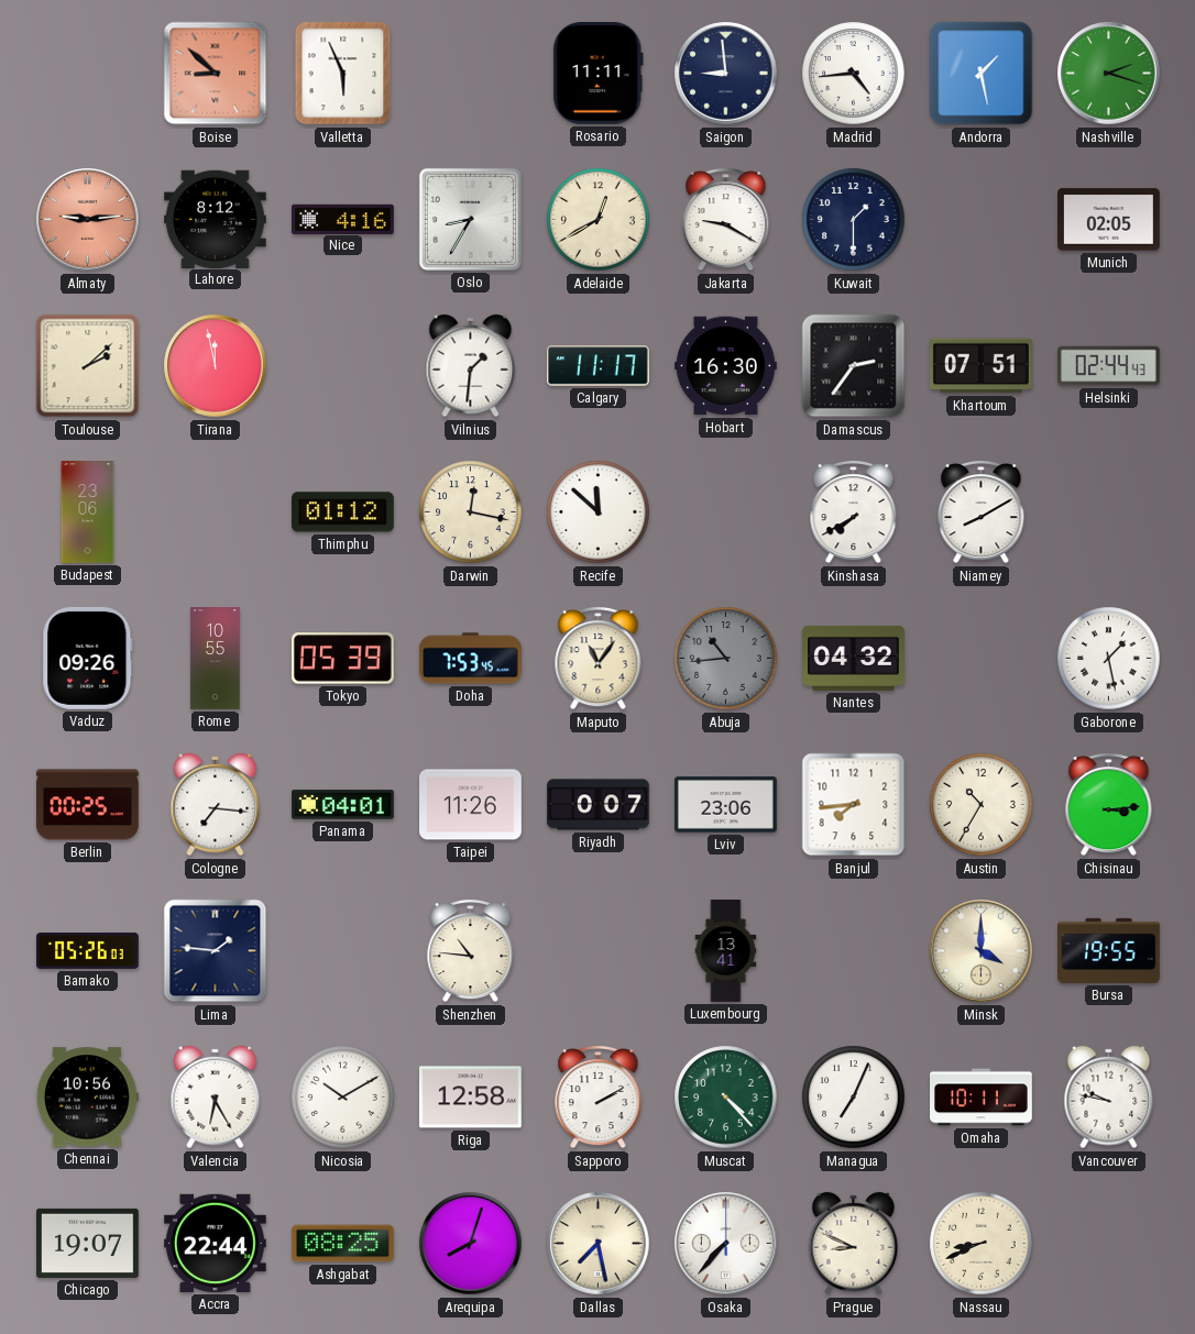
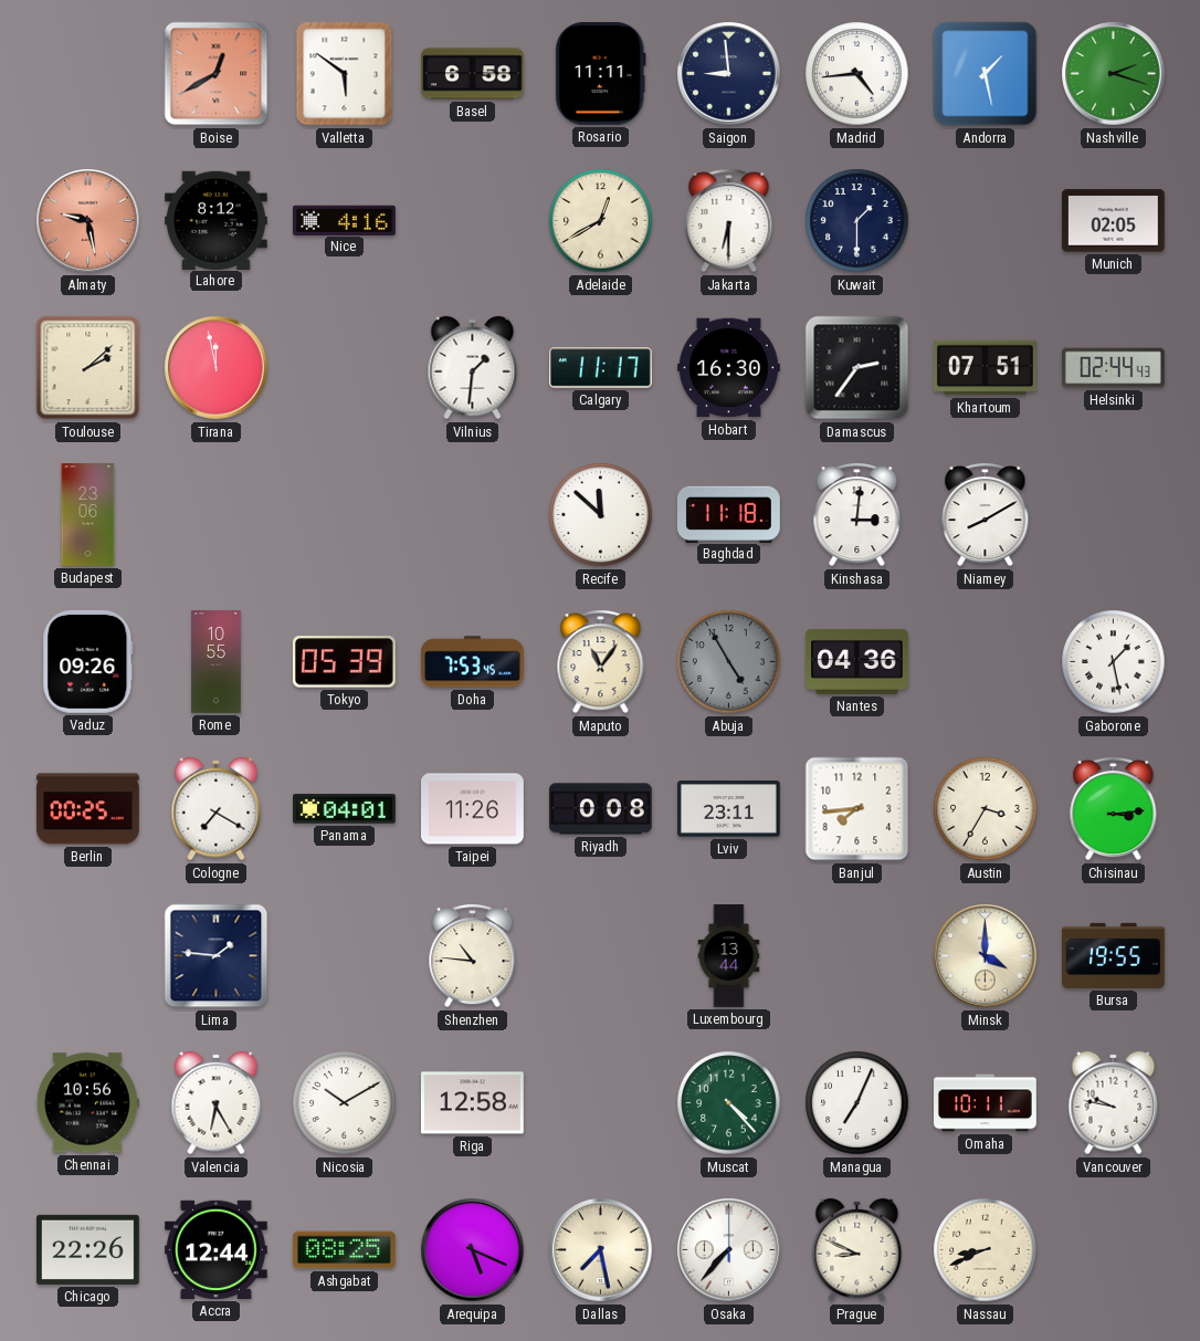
Boise: 8:52 -> 12:40
Valletta: 5:56 -> 5:51
Basel: none -> 6:58
Almaty: 9:14 -> 9:28
Oslo: 8:35 -> none
Jakarta: 9:20 -> 6:30
Thimphu: 01:12 -> none
Darwin: 12:17 -> none
Baghdad: none -> 11:18
Kinshasa: 7:40 -> 3:01
Abuja: 10:44 -> 4:55
Nantes: 04:32 -> 04:36
Cologne: 7:16 -> 7:20
Riyadh: 0:07 -> 0:08
Lviv: 23:06 -> 23:11
Austin: 10:35 -> 3:35
Bamako: 05:26 -> none
Luxembourg: 13:41 -> 13:44
Sapporo: 2:10 -> none
Chicago: 19:07 -> 22:26
Accra: 22:44 -> 12:44
Arequipa: 8:03 -> 5:19
